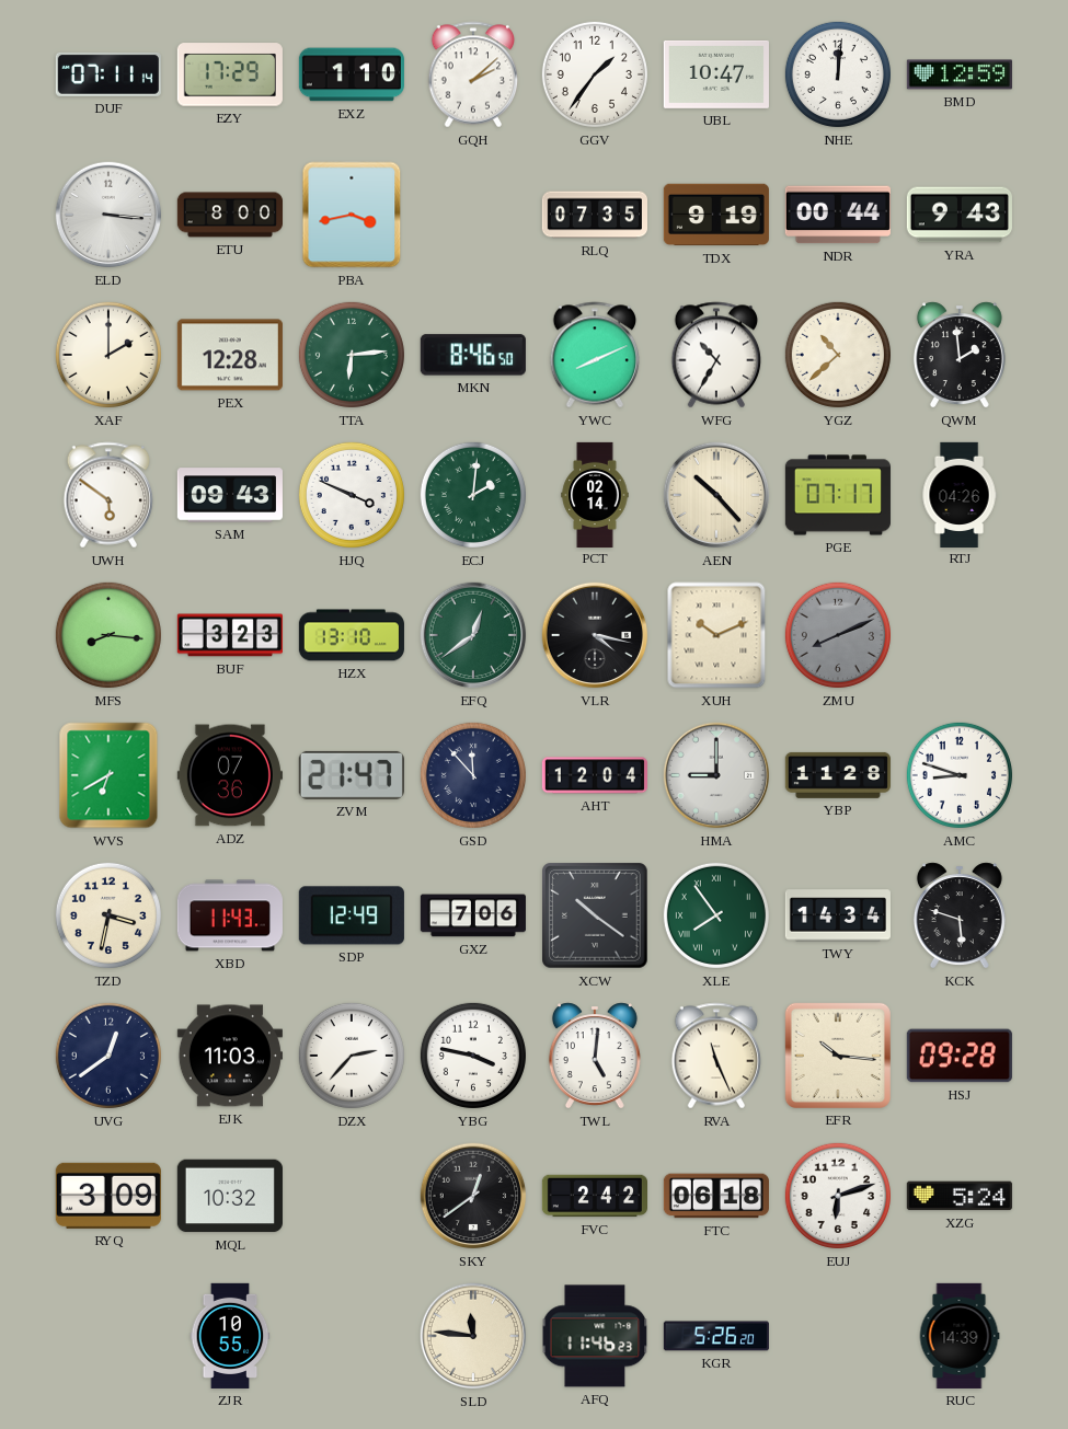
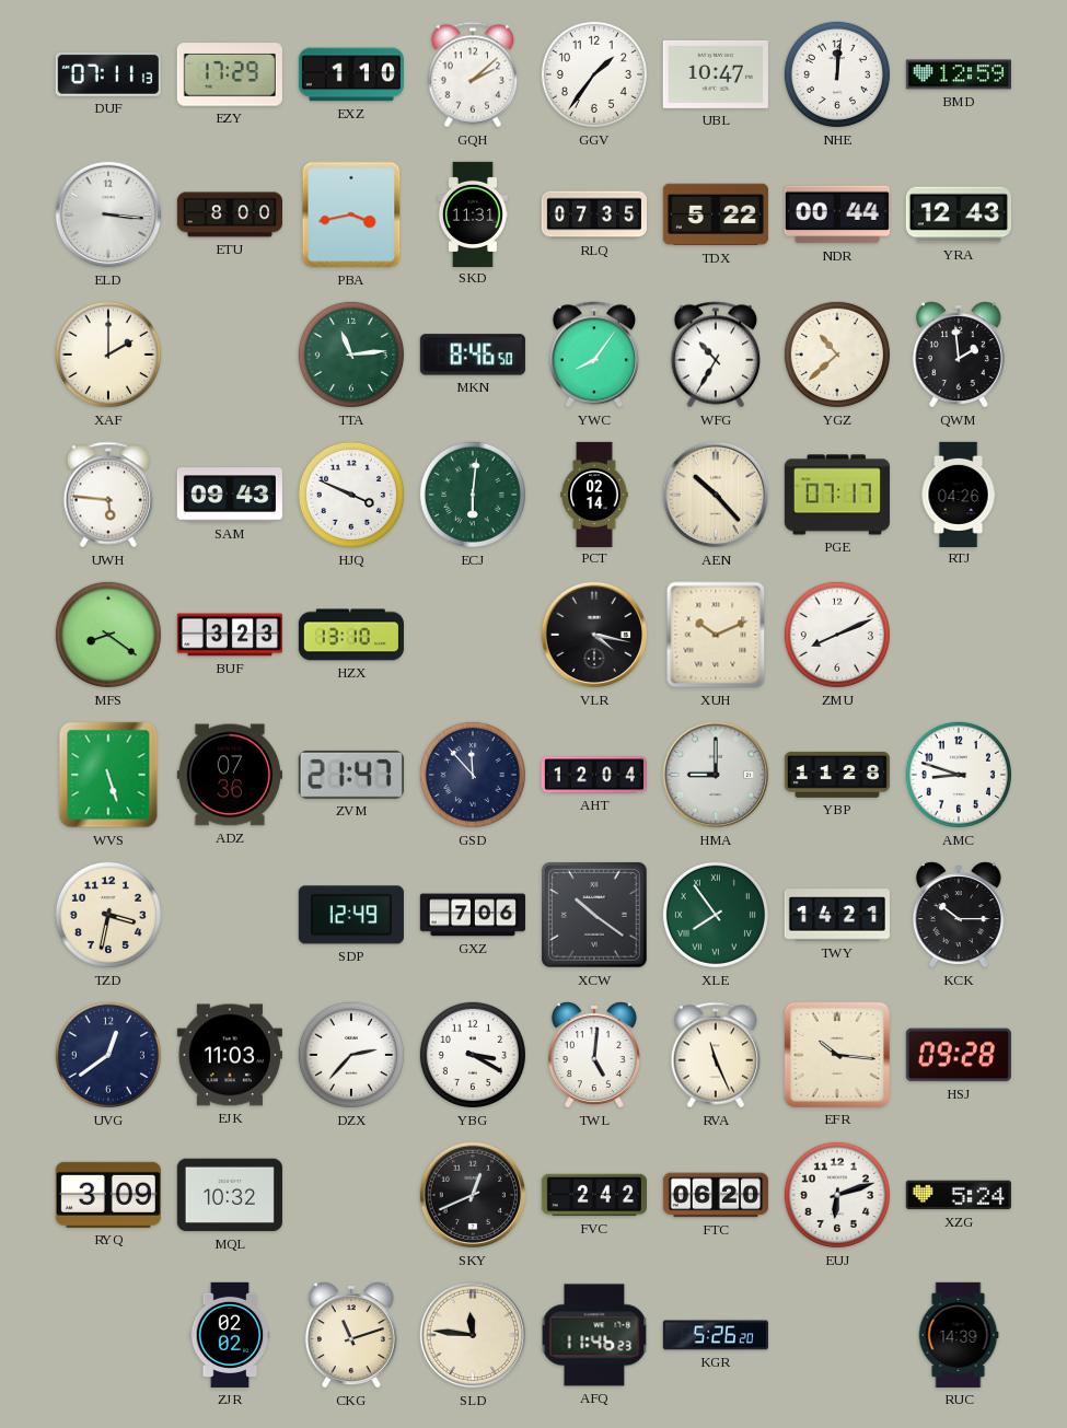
DUF: 07:11:14 -> 07:11:13
SKD: none -> 11:31
TDX: 9:19 -> 5:22
YRA: 9:43 -> 12:43
PEX: 12:28 -> none
TTA: 6:14 -> 11:14
YWC: 8:11 -> 8:06
UWH: 5:51 -> 5:46
ECJ: 2:01 -> 6:01
MFS: 8:16 -> 8:21
EFQ: 12:39 -> none
ZMU dial: grey -> white
WVS: 6:40 -> 5:27
XBD: 11:43 -> none
TWY: 14:34 -> 14:21
KCK: 5:48 -> 10:15
YBG: 3:47 -> 3:20
SKY: 12:39 -> 12:41
FTC: 06:18 -> 06:20
ZJR: 10:55 -> 02:02
CKG: none -> 11:12
